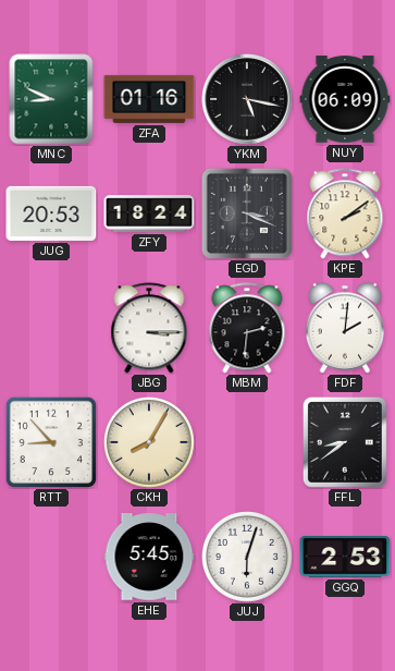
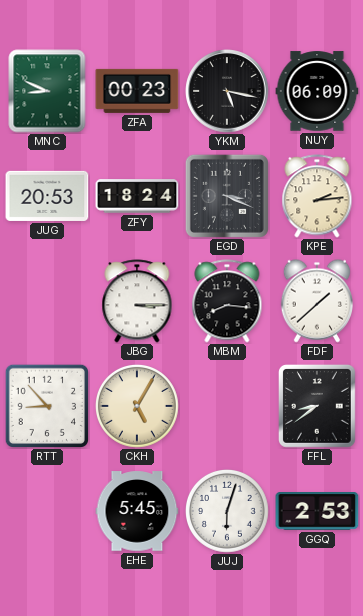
ZFA: 01:16 -> 00:23
KPE: 2:09 -> 2:14
MBM: 2:31 -> 8:16
FDF: 2:01 -> 1:38
CKH: 8:05 -> 5:05
